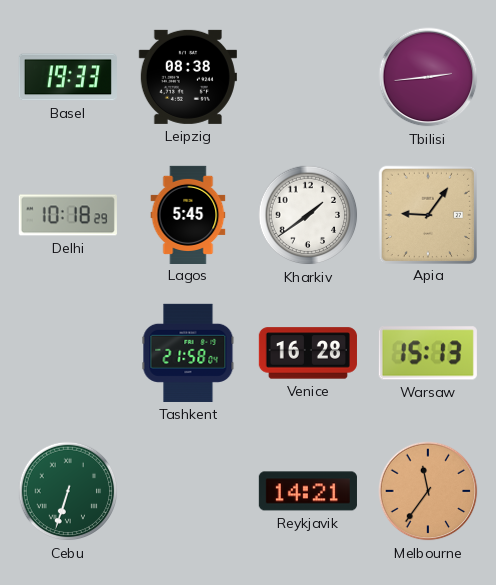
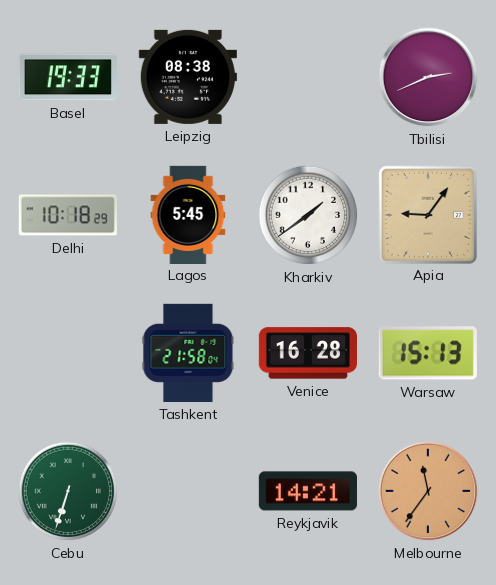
Tbilisi: 2:44 -> 2:41
